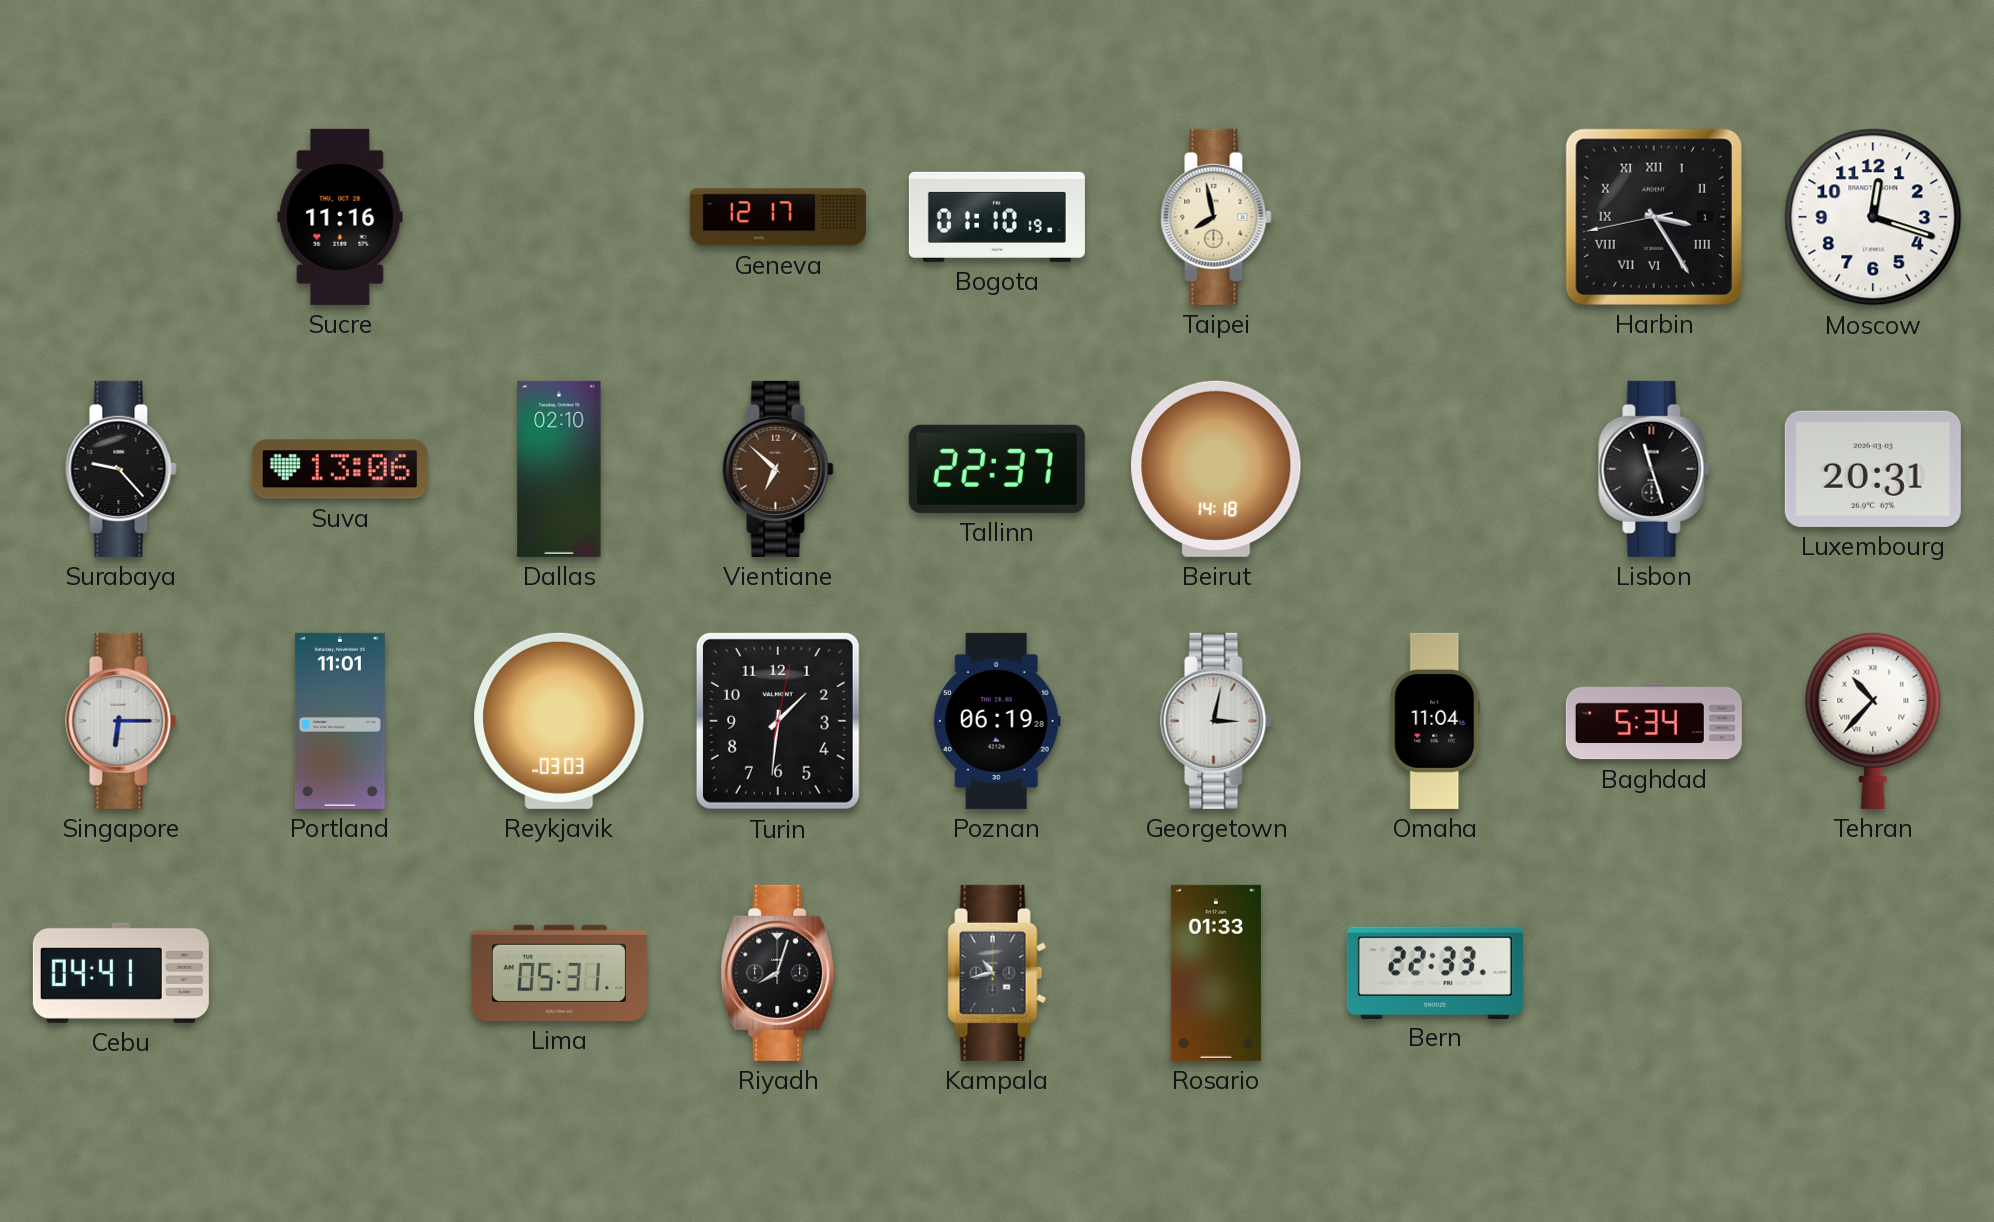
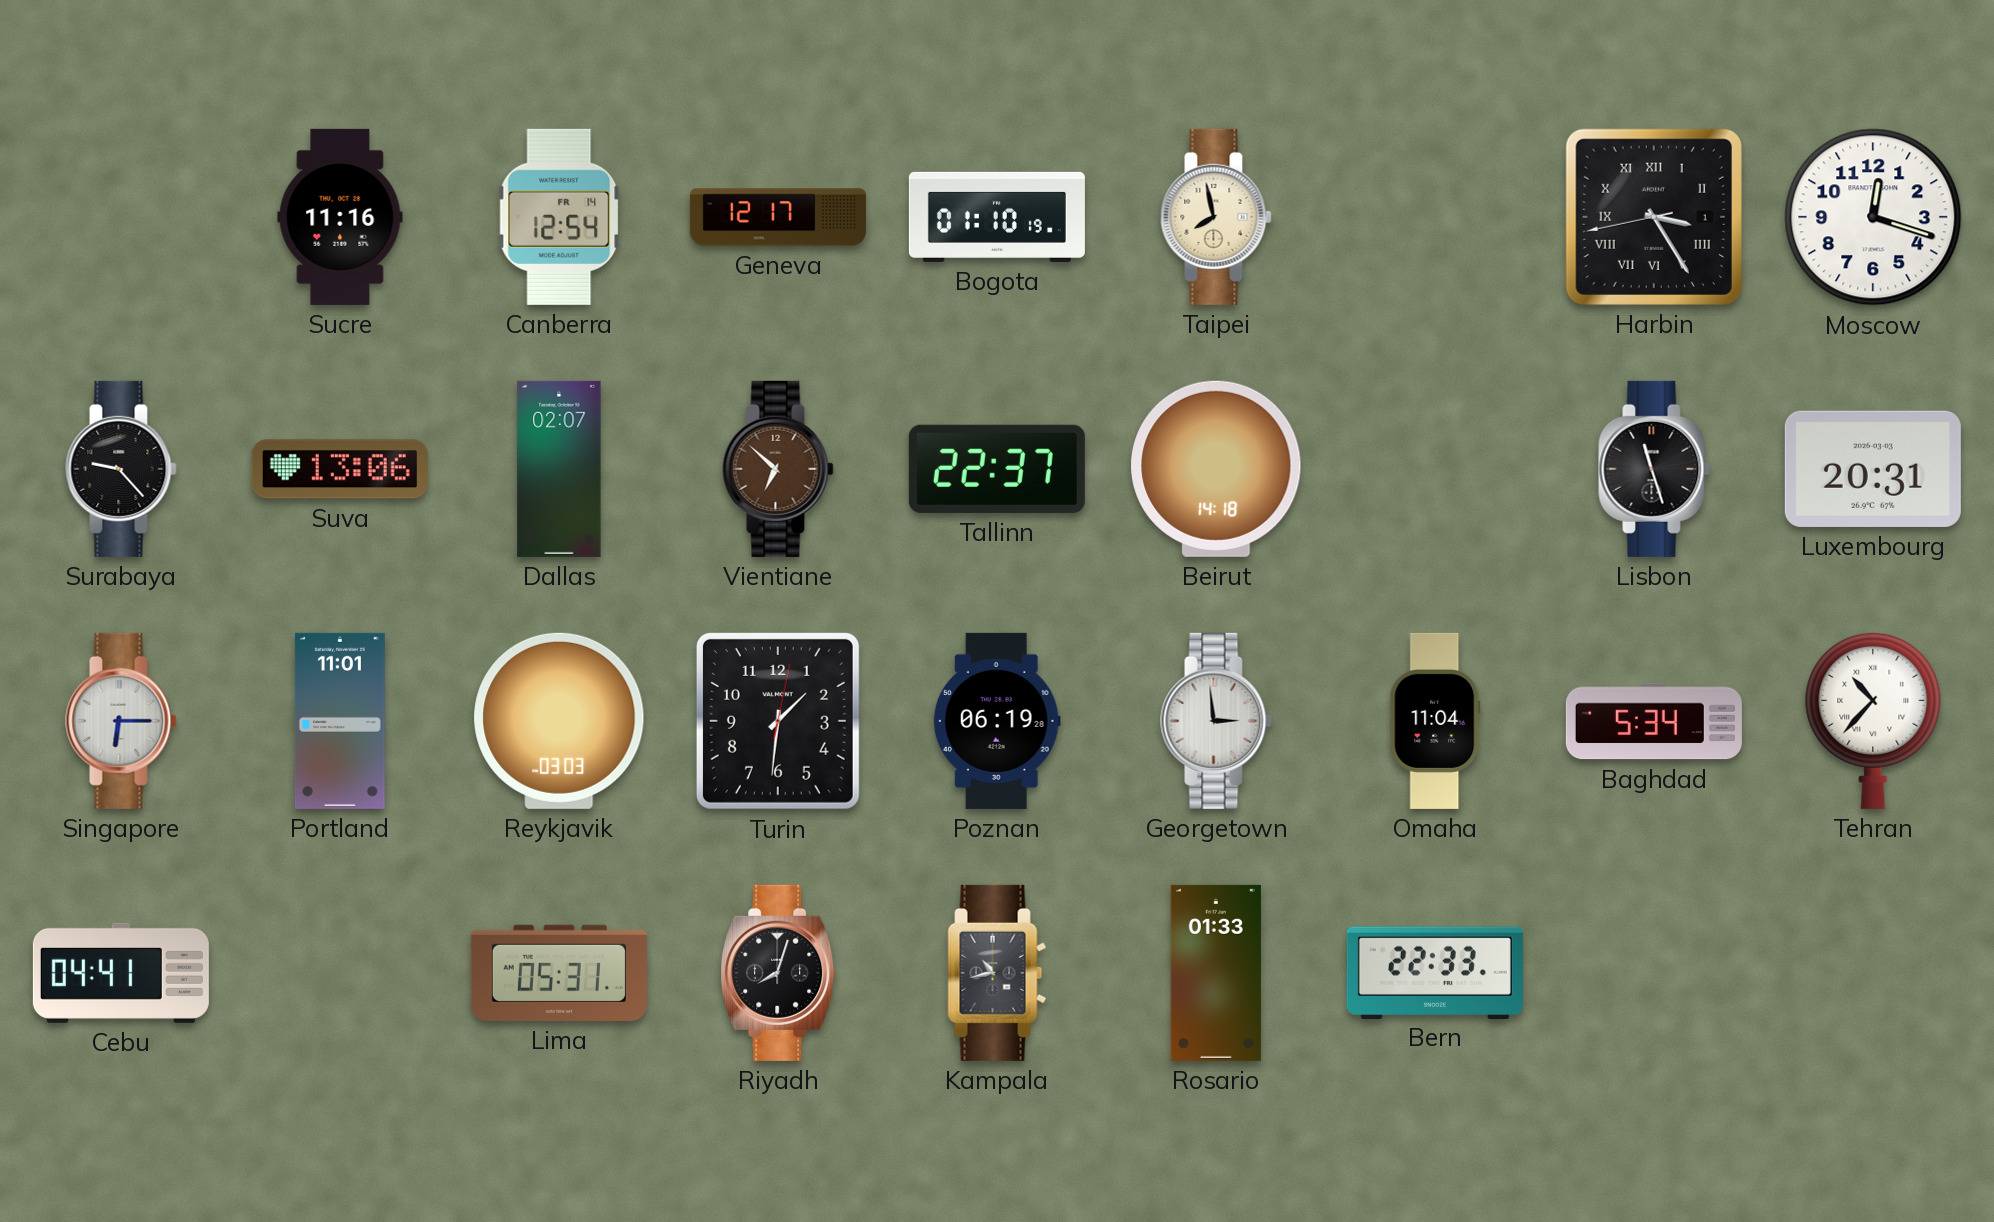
Canberra: none -> 12:54
Dallas: 02:10 -> 02:07
Georgetown: 3:02 -> 2:59
